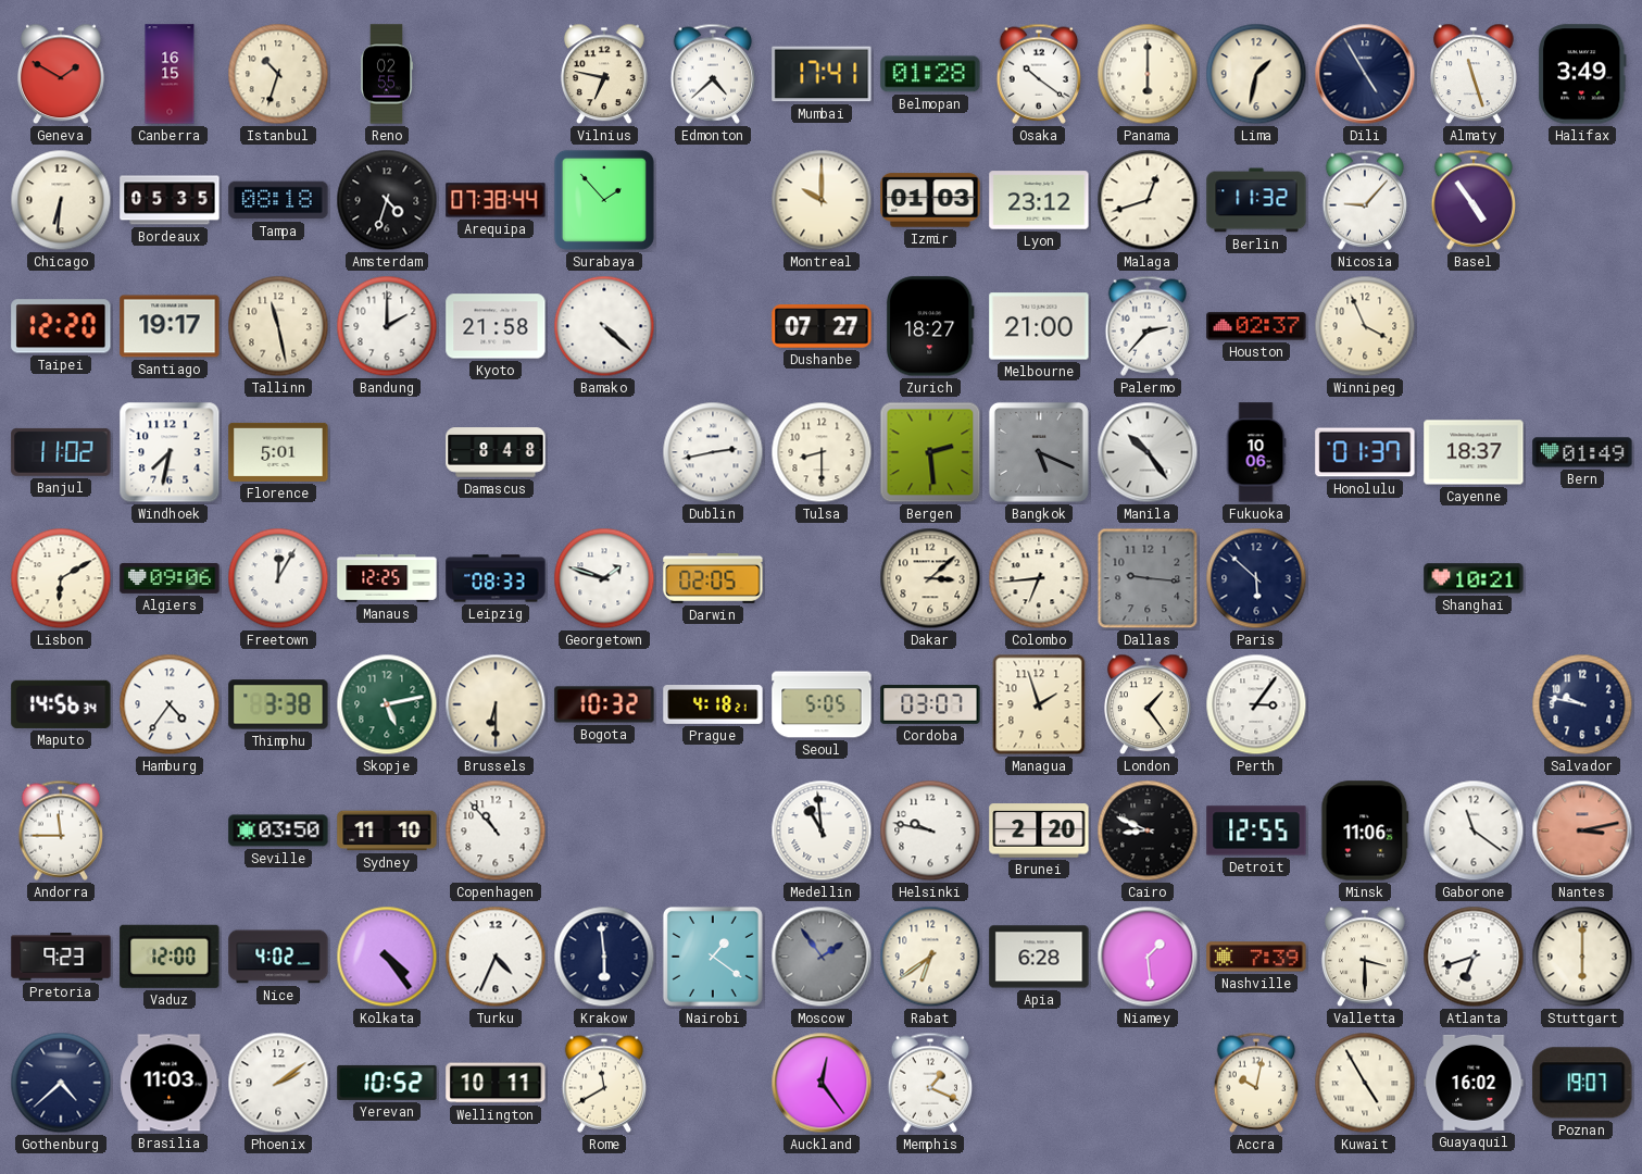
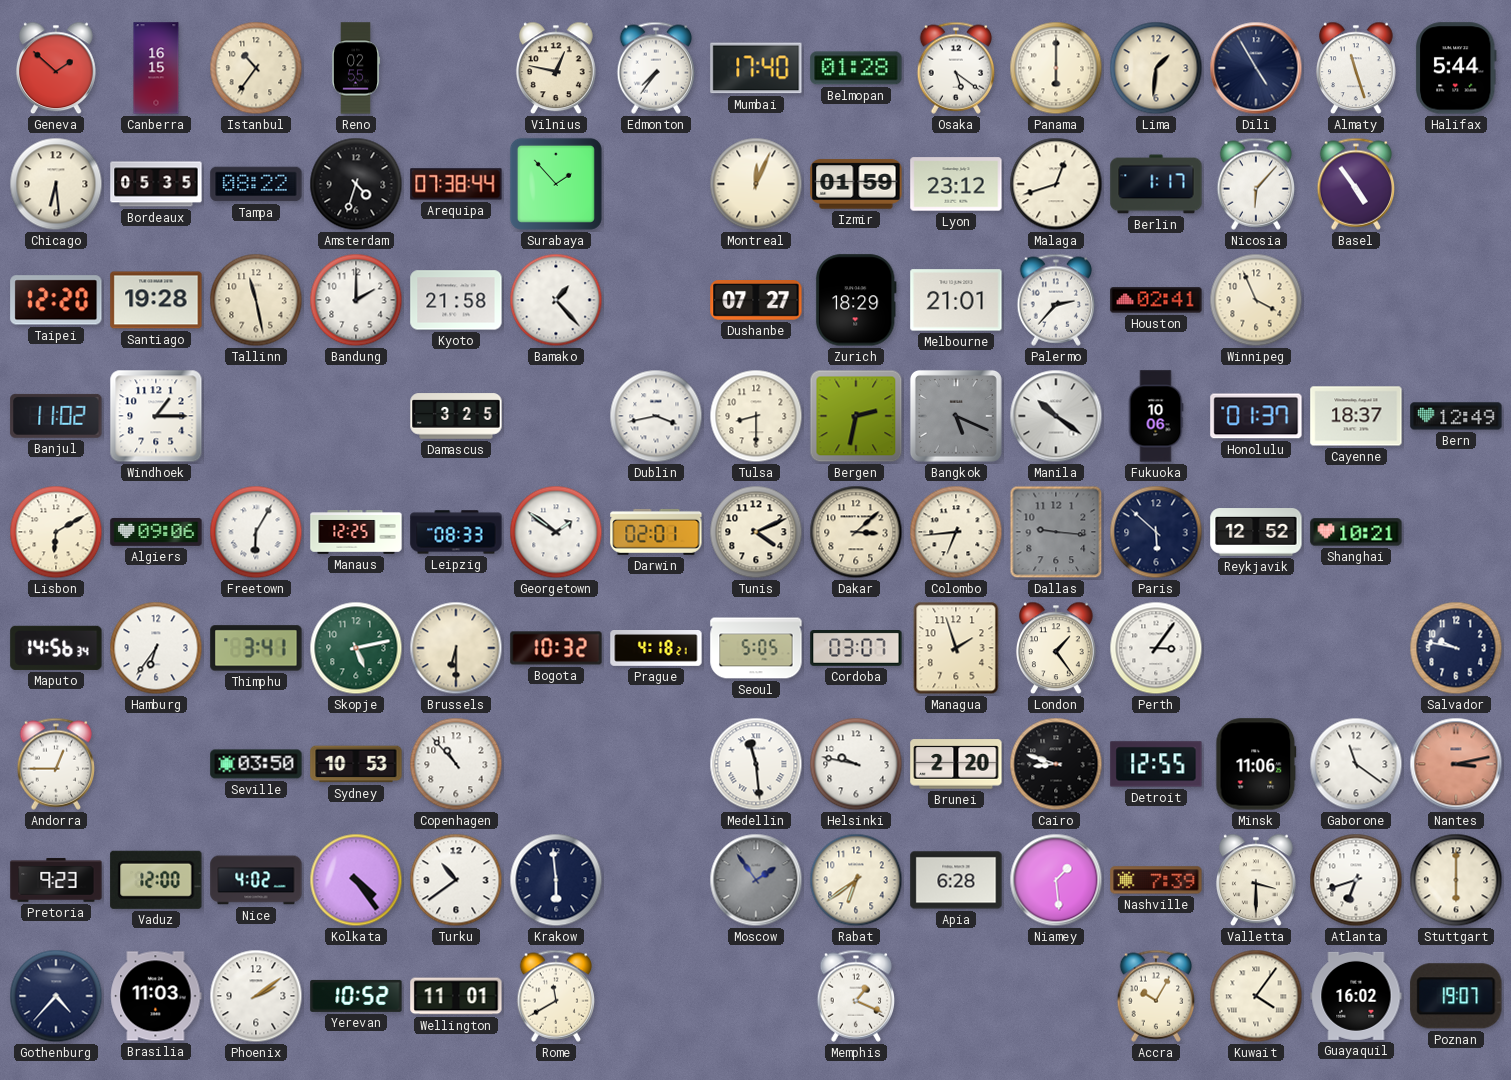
Geneva: 1:50 -> 1:52
Istanbul: 10:33 -> 10:36
Vilnius: 6:47 -> 12:47
Edmonton: 4:38 -> 7:36
Mumbai: 17:41 -> 17:40
Osaka: 10:21 -> 5:21
Lima: 1:32 -> 1:31
Halifax: 3:49 -> 5:44
Chicago: 6:31 -> 6:29
Tampa: 08:18 -> 08:22
Montreal: 10:00 -> 12:04
Izmir: 01:03 -> 01:59
Berlin: 11:32 -> 1:17
Nicosia: 9:07 -> 6:07
Santiago: 19:17 -> 19:28
Bamako: 4:22 -> 1:23
Zurich: 18:27 -> 18:29
Melbourne: 21:00 -> 21:01
Houston: 02:37 -> 02:41
Windhoek: 7:32 -> 1:15
Florence: 5:01 -> none
Damascus: 8:48 -> 3:25
Dublin: 2:43 -> 3:43
Bergen: 2:29 -> 2:32
Manila: 10:24 -> 10:21
Bern: 01:49 -> 12:49
Freetown: 12:05 -> 6:05
Georgetown: 1:48 -> 1:51
Darwin: 02:05 -> 02:01
Tunis: none -> 4:11
Reykjavik: none -> 12:52
Hamburg: 4:36 -> 6:36
Thimphu: 3:38 -> 3:41
Andorra: 11:45 -> 12:45
Sydney: 11:10 -> 10:53
Medellin: 10:59 -> 11:29
Cairo: 8:49 -> 8:48
Turku: 4:34 -> 10:39
Nairobi: 1:21 -> none
Gothenburg: 4:38 -> 4:37
Wellington: 10:11 -> 11:01
Auckland: 12:24 -> none
Accra: 10:02 -> 10:05
Kuwait: 4:55 -> 4:06
